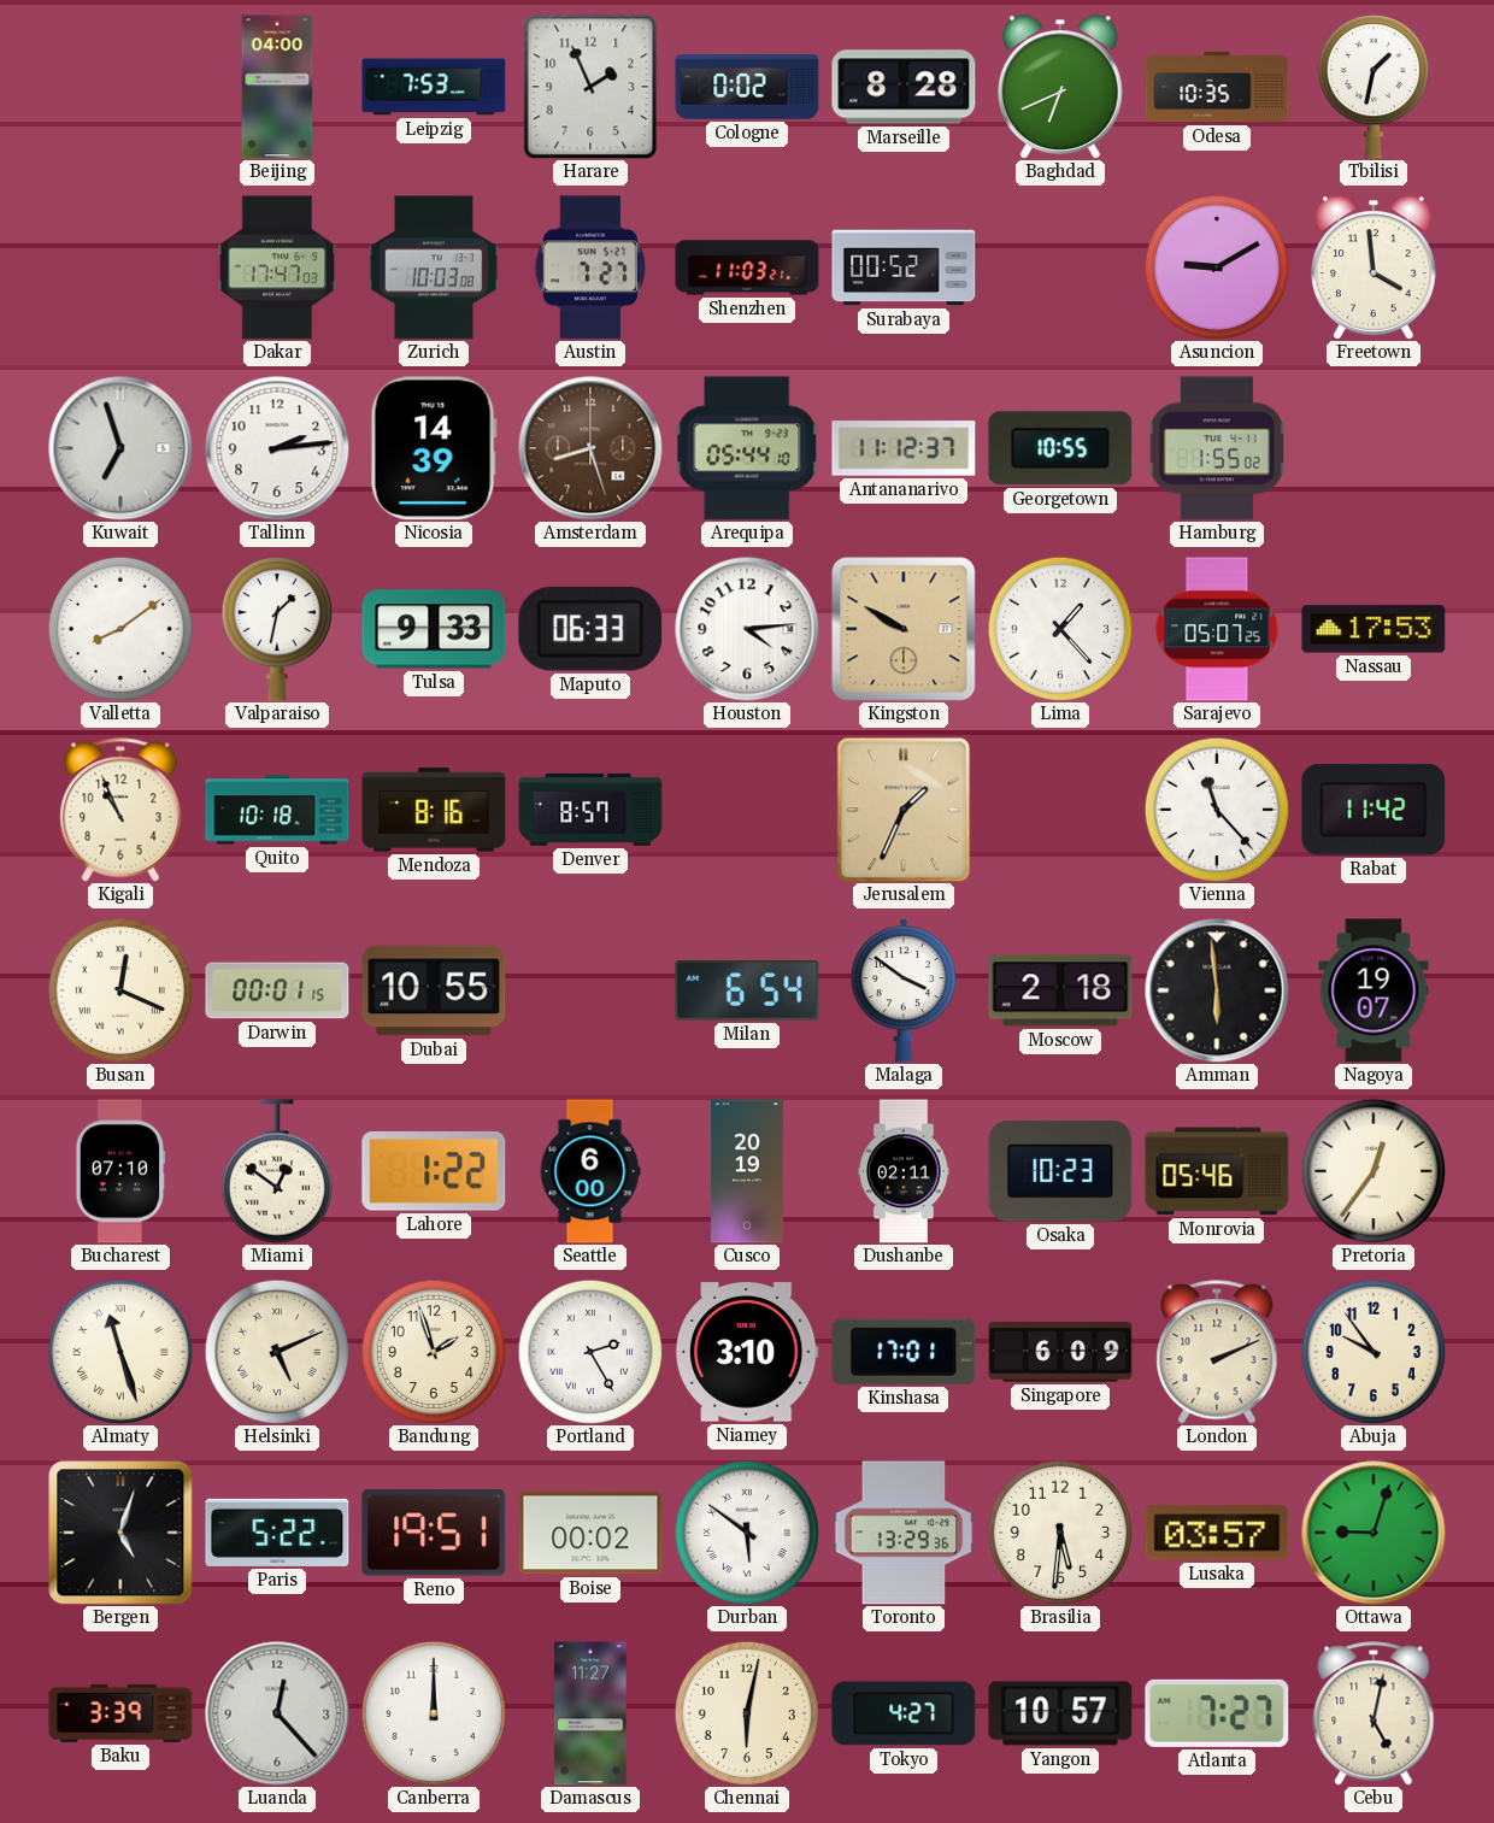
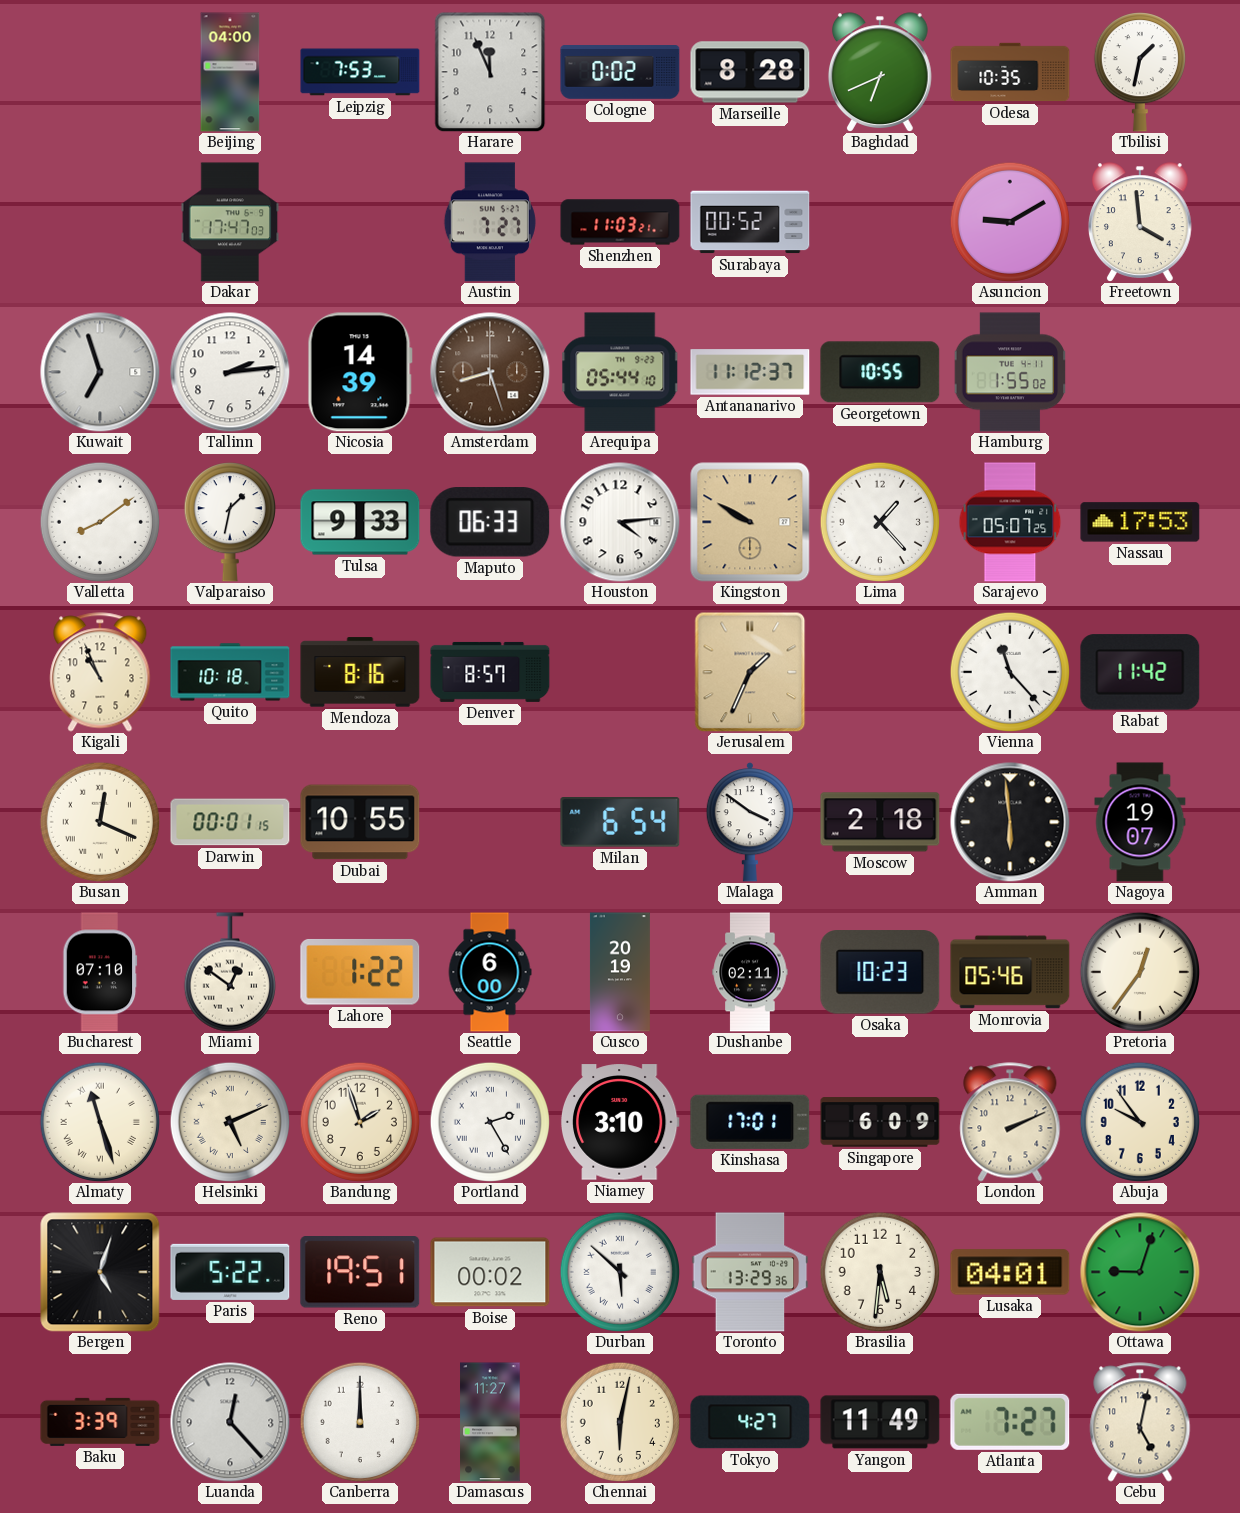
Harare: 1:56 -> 11:56
Zurich: 10:03 -> none
Durban: 5:51 -> 5:52
Lusaka: 03:57 -> 04:01
Yangon: 10:57 -> 11:49
